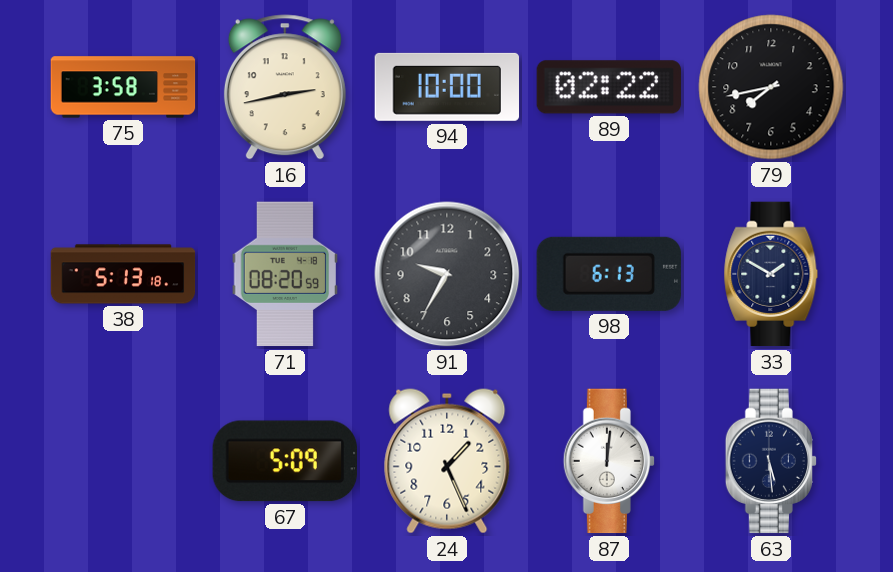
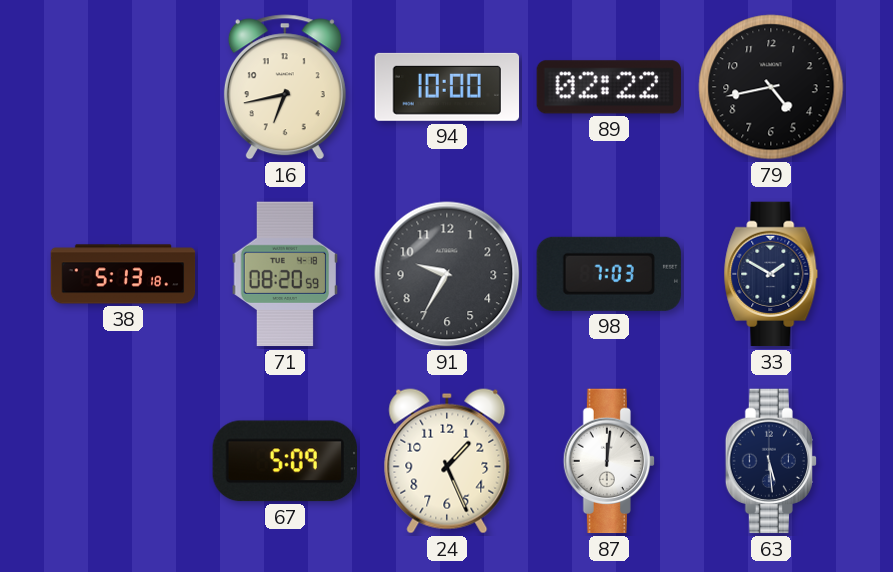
75: 3:58 -> none
16: 2:43 -> 6:43
79: 7:43 -> 4:43
98: 6:13 -> 7:03
